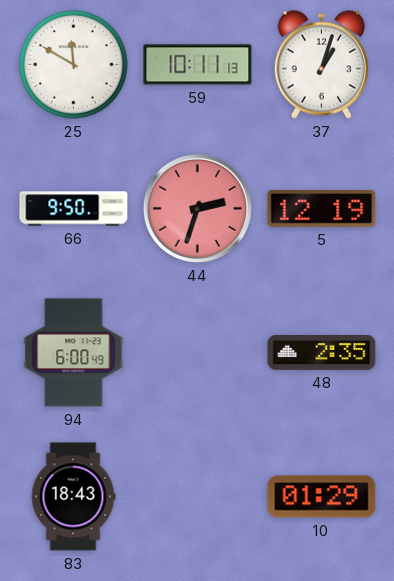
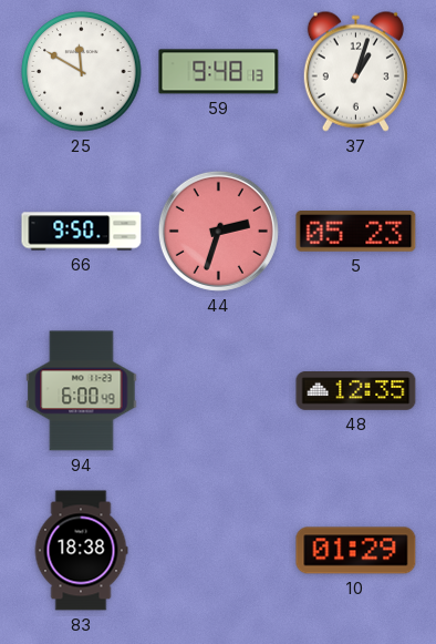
59: 10:11 -> 9:48
5: 12:19 -> 05:23
48: 2:35 -> 12:35
83: 18:43 -> 18:38
